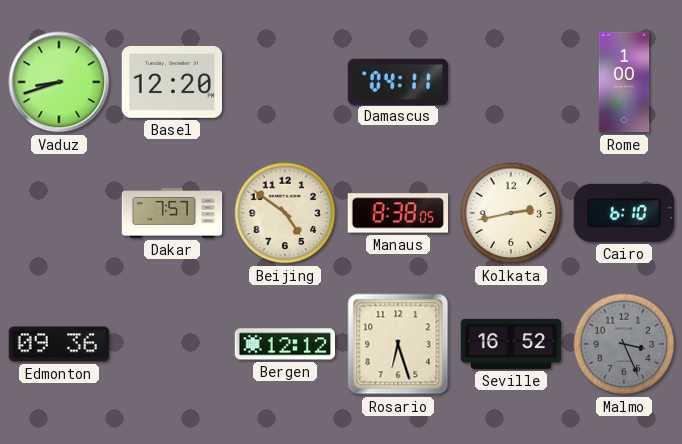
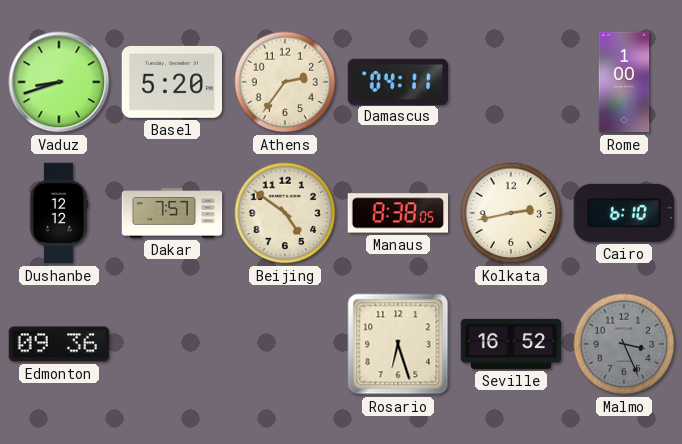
Basel: 12:20 -> 5:20
Athens: none -> 2:36
Dushanbe: none -> 12:12
Bergen: 12:12 -> none
